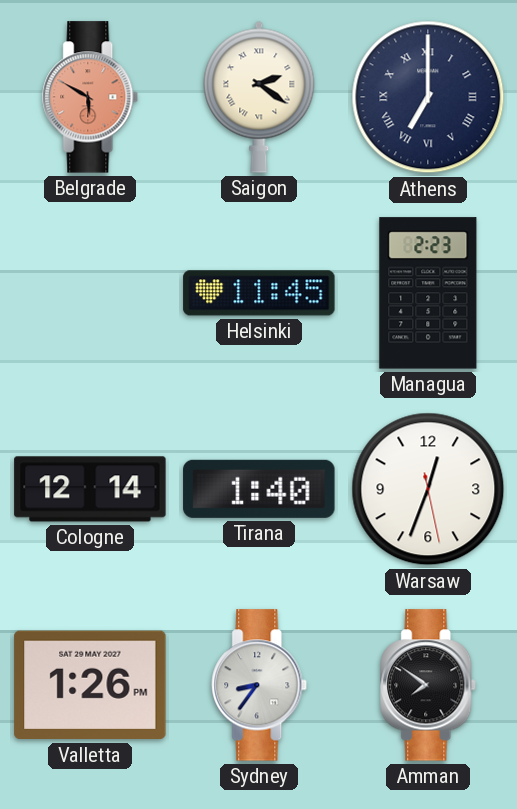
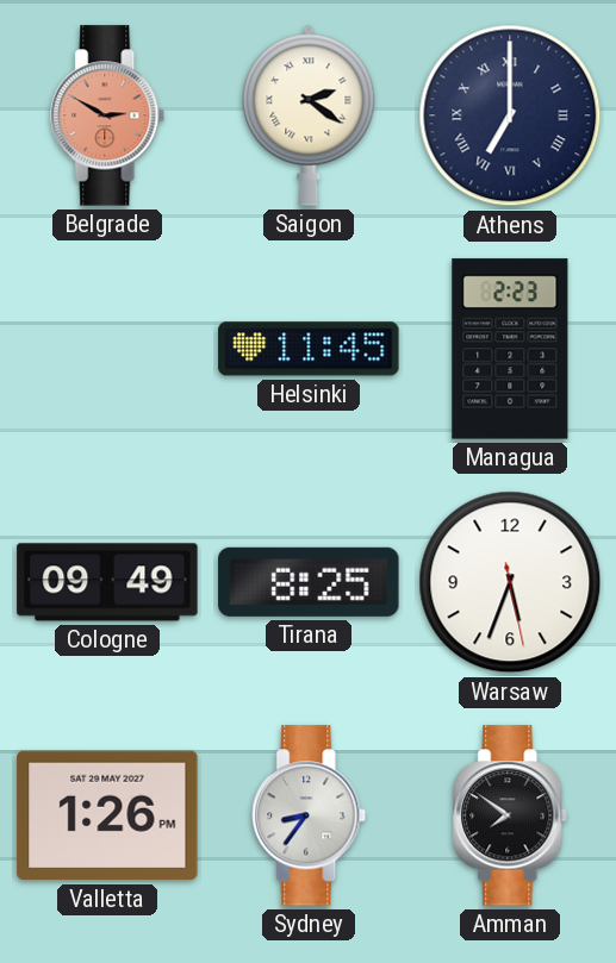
Belgrade: 5:50 -> 2:50
Cologne: 12:14 -> 09:49
Tirana: 1:40 -> 8:25
Warsaw: 12:33 -> 5:33
